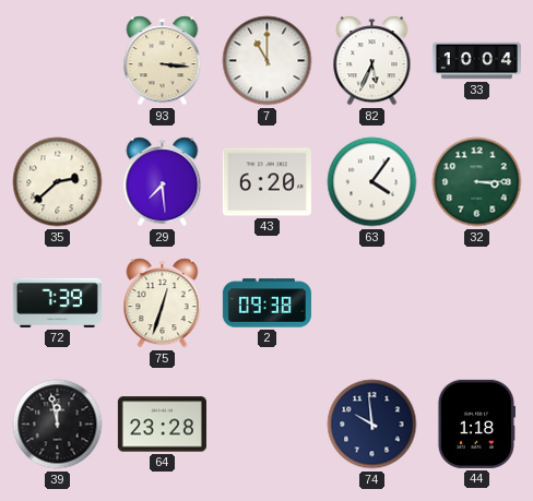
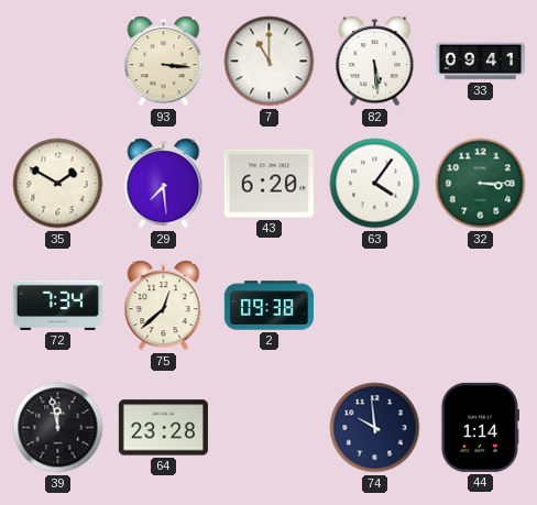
82: 5:34 -> 5:29
33: 10:04 -> 09:41
35: 2:38 -> 1:50
72: 7:39 -> 7:34
75: 12:33 -> 12:38
44: 1:18 -> 1:14
